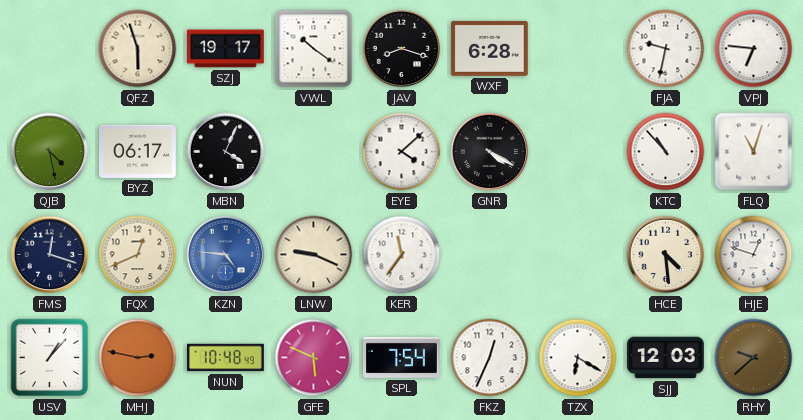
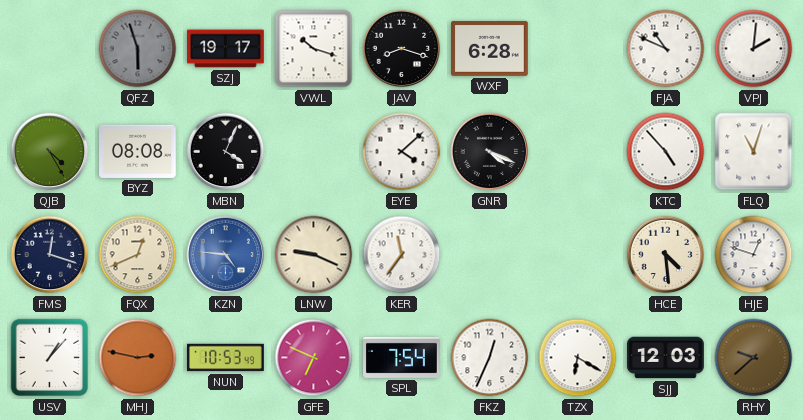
QFZ dial: cream -> grey
VWL: 10:21 -> 10:18
FJA: 9:32 -> 10:49
VPJ: 6:46 -> 2:01
QJB: 4:28 -> 4:25
BYZ: 06:17 -> 08:08
GNR: 4:20 -> 4:19
KTC: 10:53 -> 4:53
NUN: 10:48 -> 10:53
GFE: 5:49 -> 6:49
